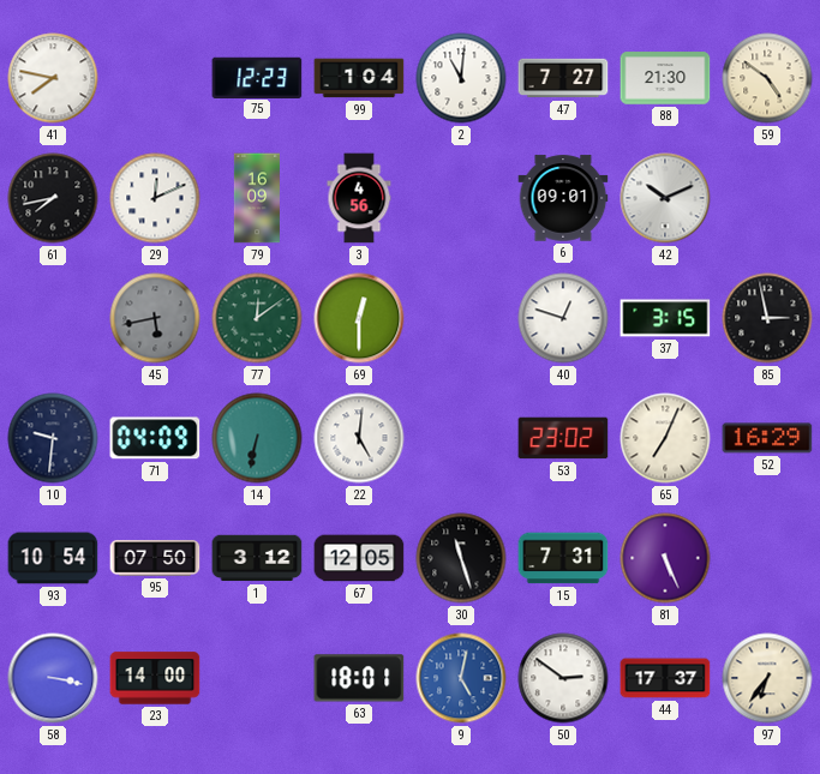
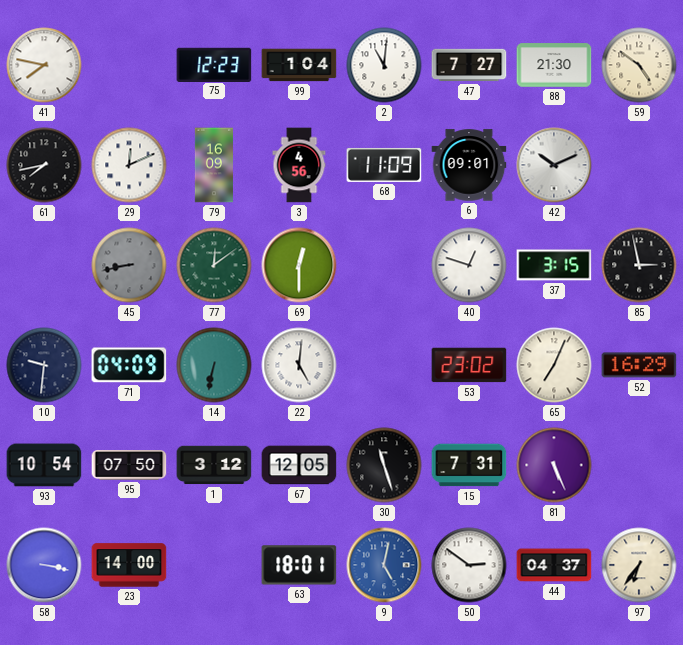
68: none -> 11:09
45: 5:43 -> 8:43
44: 17:37 -> 04:37
